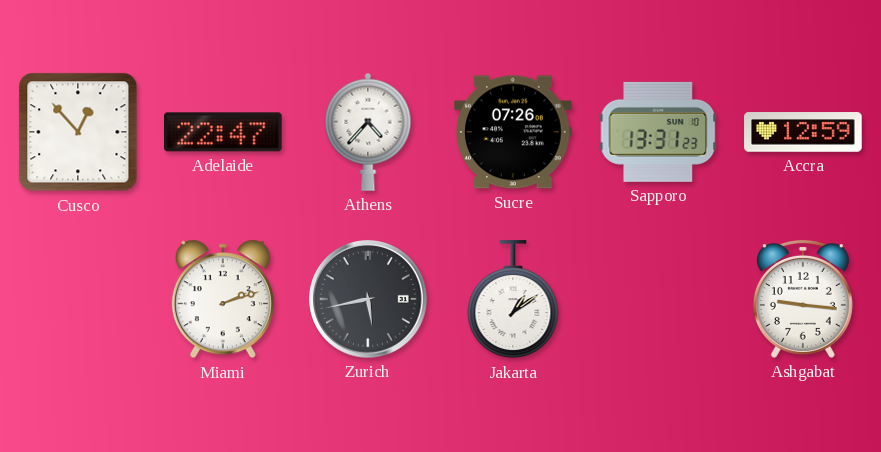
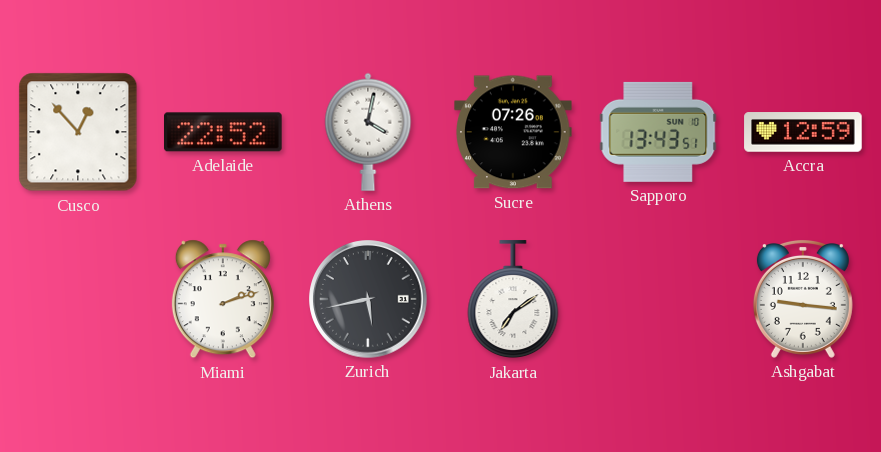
Adelaide: 22:47 -> 22:52
Athens: 4:37 -> 4:02
Sapporo: 13:31 -> 13:43
Jakarta: 1:09 -> 7:09
